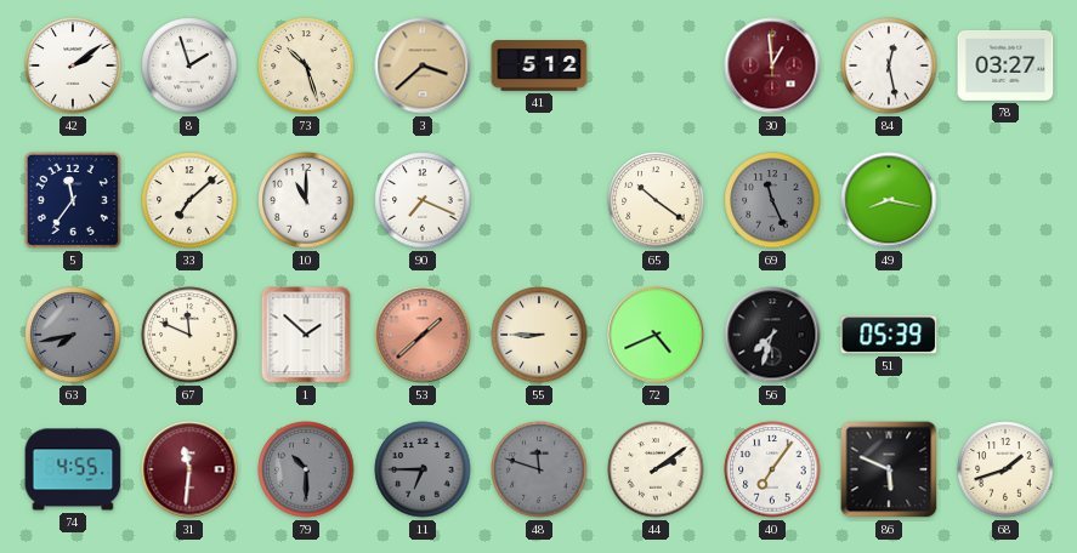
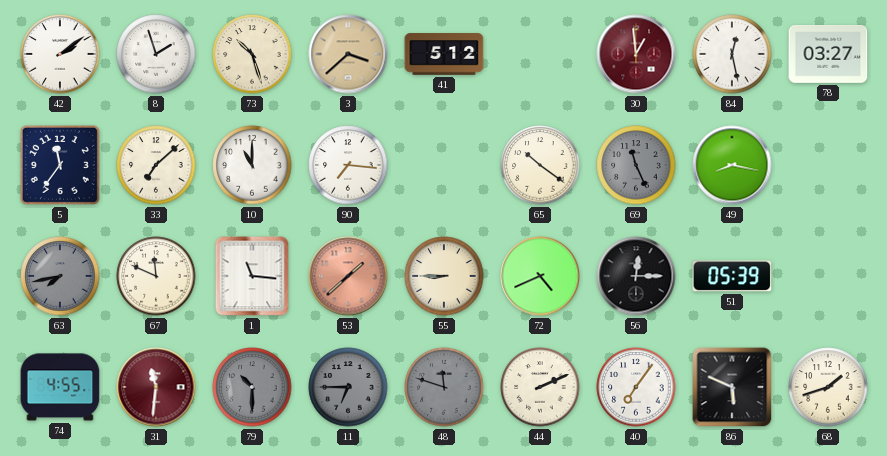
90: 7:19 -> 7:16
1: 1:52 -> 11:16
56: 7:33 -> 12:15
44: 2:09 -> 2:11
